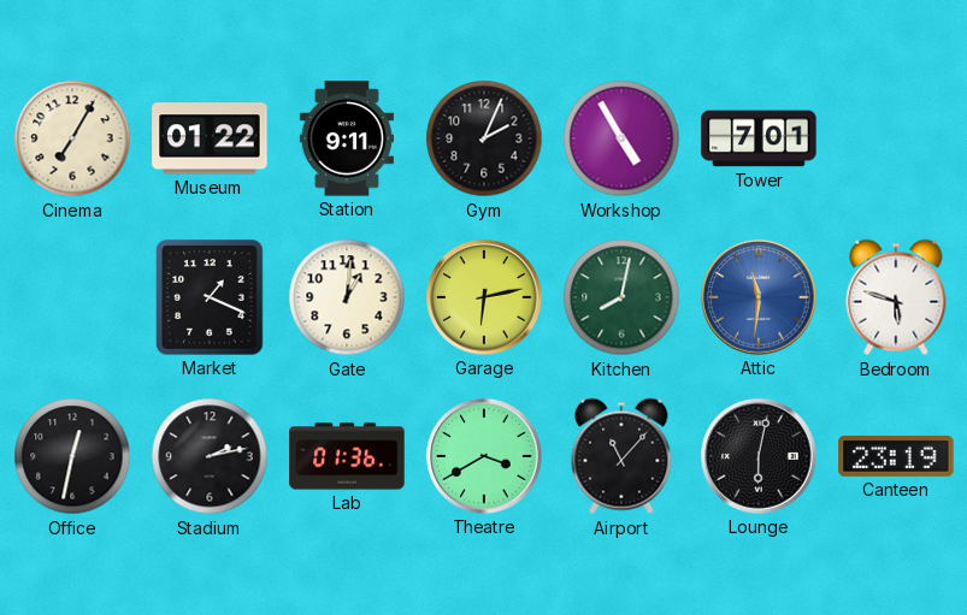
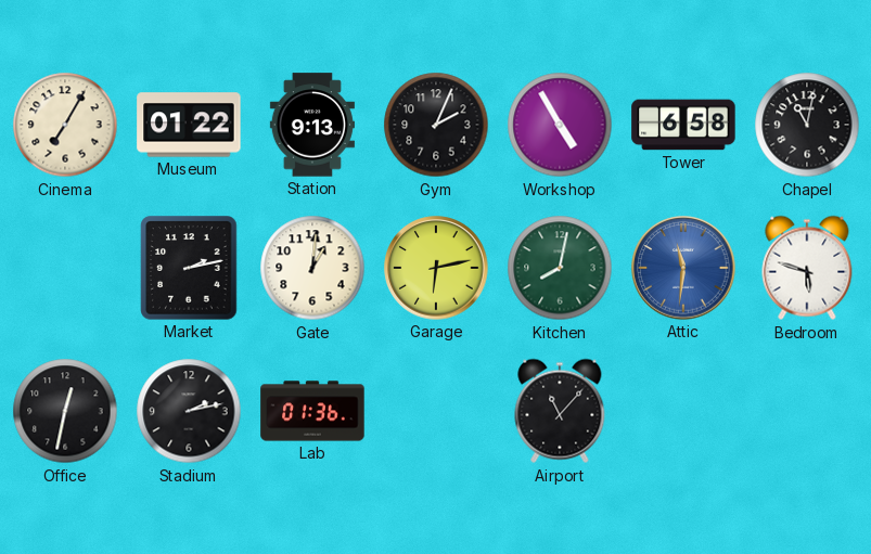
Station: 9:11 -> 9:13
Tower: 7:01 -> 6:58
Chapel: none -> 11:02
Market: 1:19 -> 2:13
Theatre: 3:40 -> none
Lounge: 6:02 -> none
Canteen: 23:19 -> none
